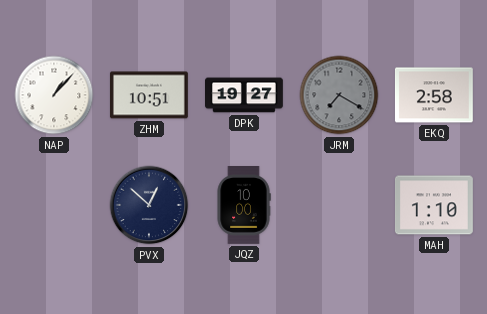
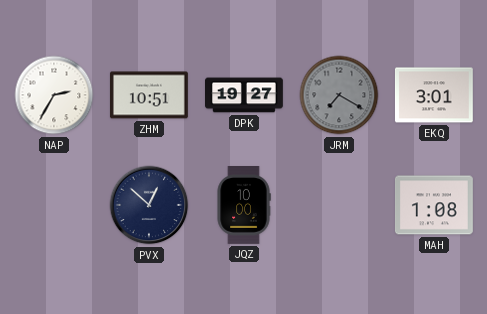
NAP: 1:07 -> 2:35
EKQ: 2:58 -> 3:01
MAH: 1:10 -> 1:08
